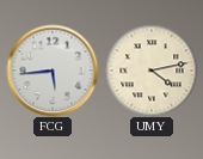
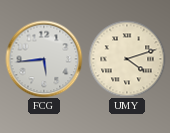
UMY: 4:13 -> 4:12
